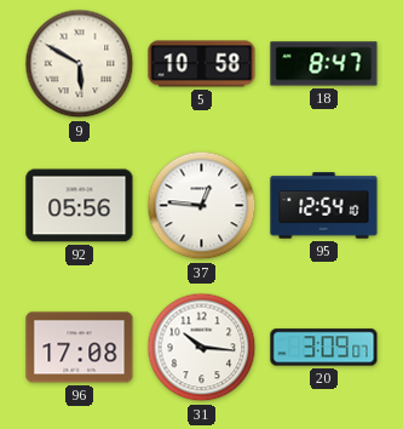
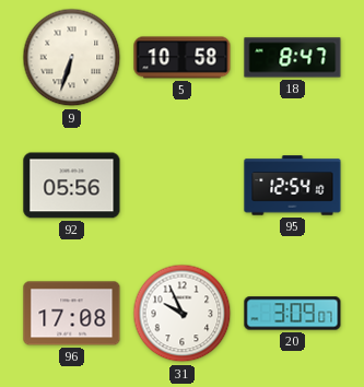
9: 5:50 -> 6:33
37: 12:46 -> none
31: 10:16 -> 9:56
